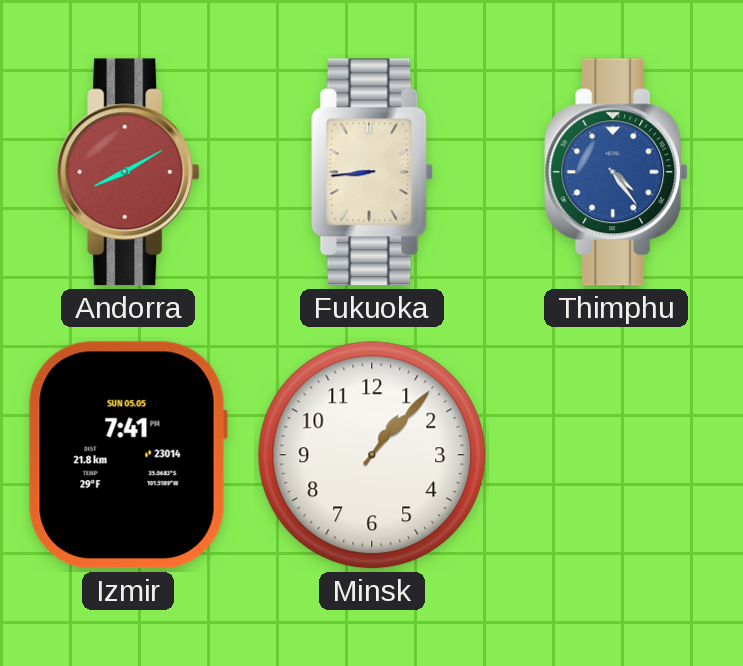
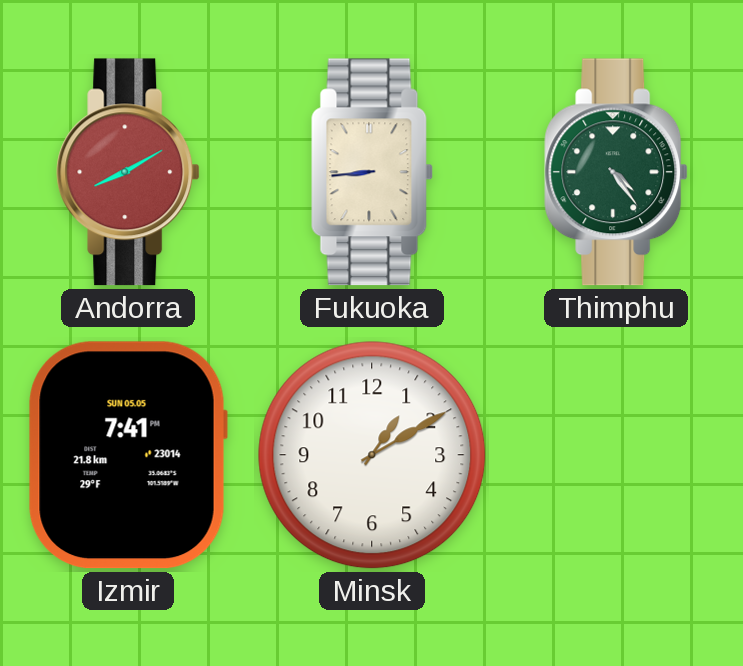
Thimphu dial: blue -> green
Minsk: 1:07 -> 1:10
